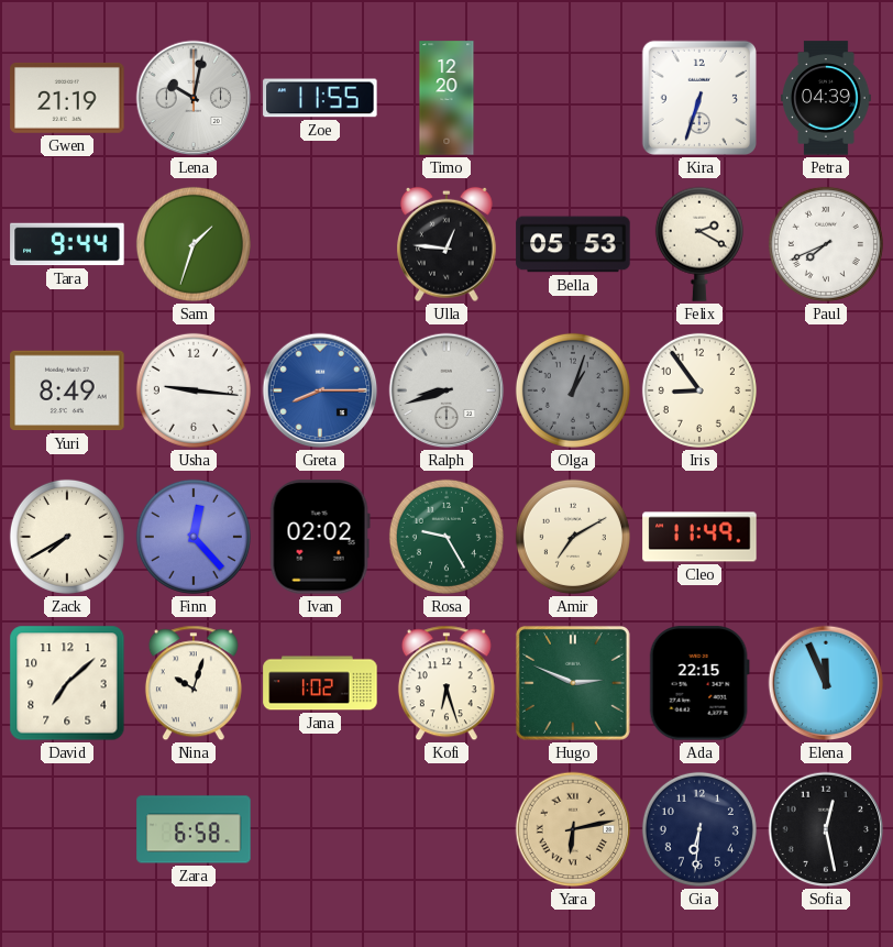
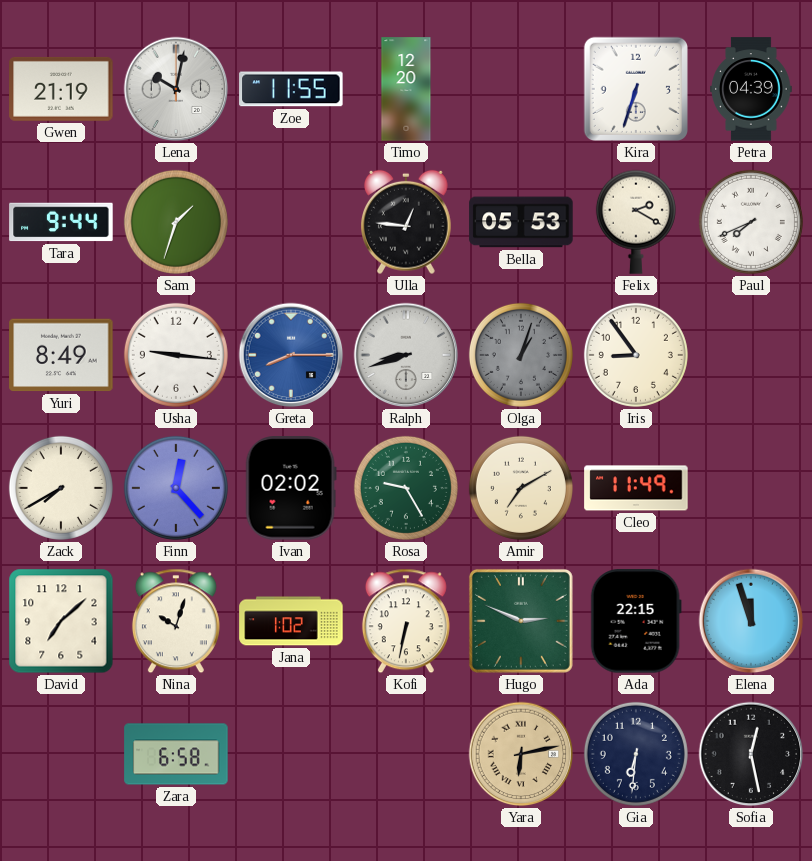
Kofi: 6:27 -> 6:32
Elena: 11:56 -> 11:57
